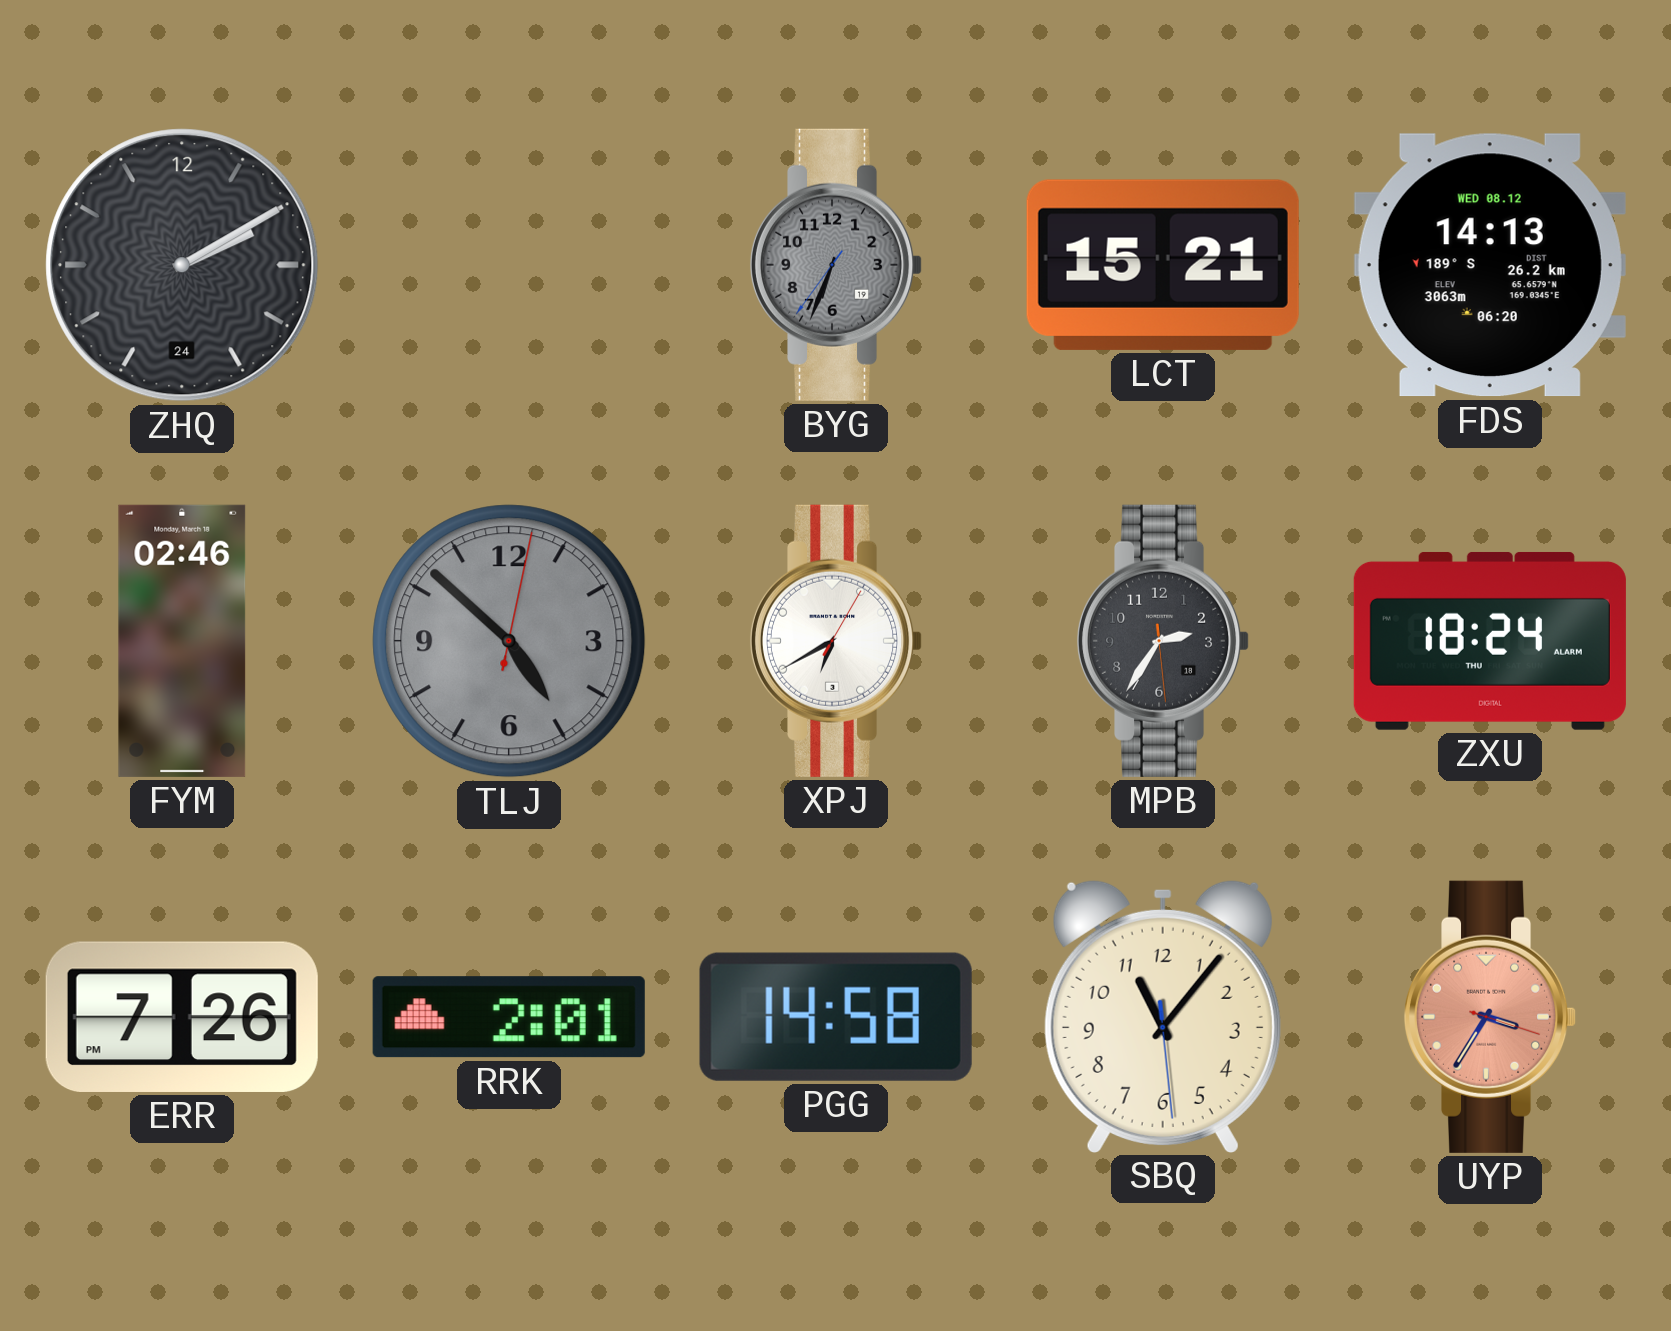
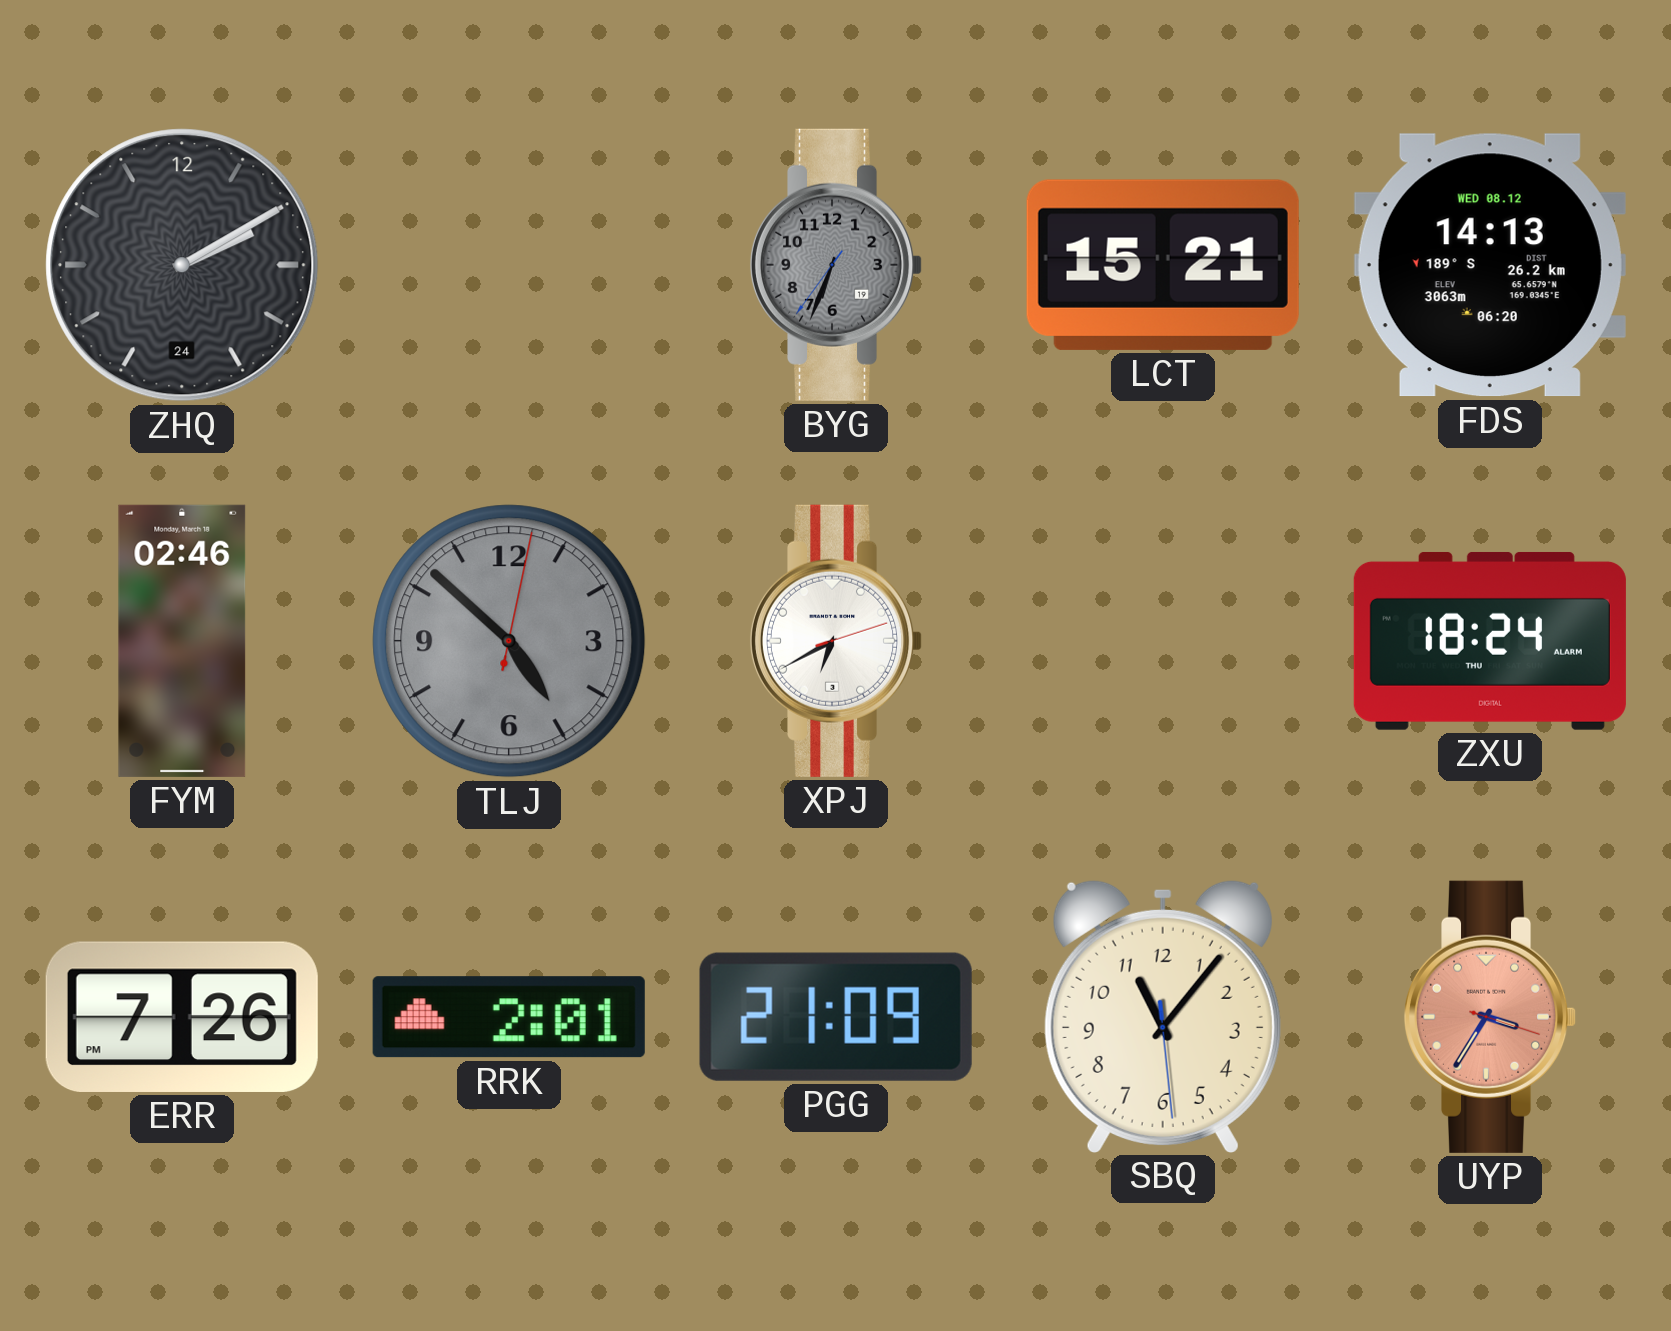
XPJ: 6:40:05 -> 6:40:12
MPB: 2:35 -> none
PGG: 14:58 -> 21:09
